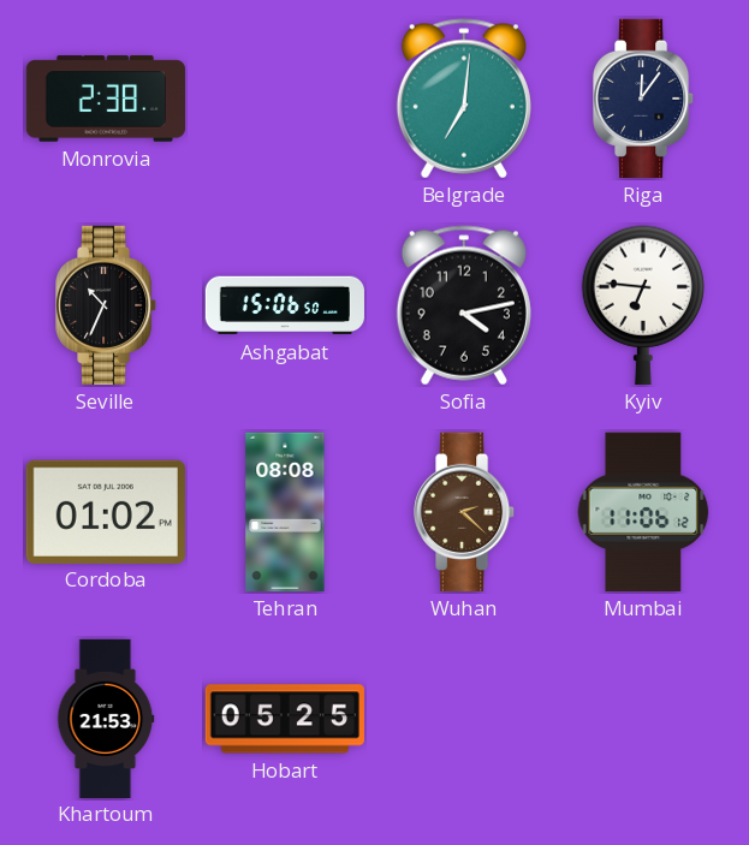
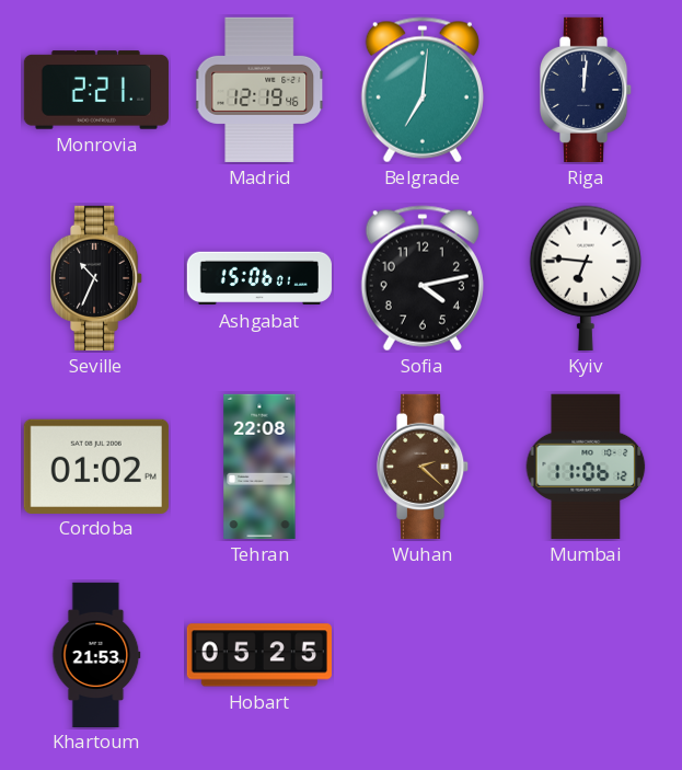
Monrovia: 2:38 -> 2:21
Madrid: none -> 12:19
Riga: 12:06 -> 12:01
Ashgabat: 15:06:50 -> 15:06:01
Tehran: 08:08 -> 22:08
